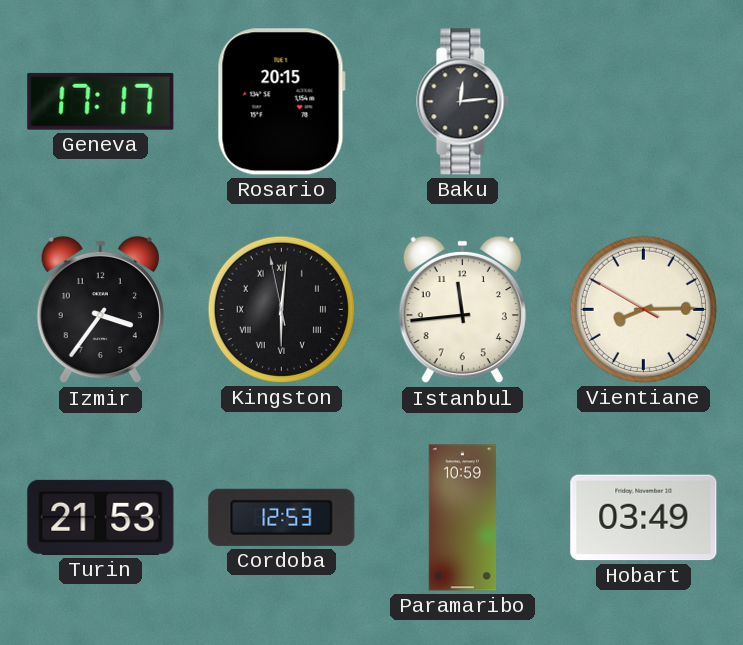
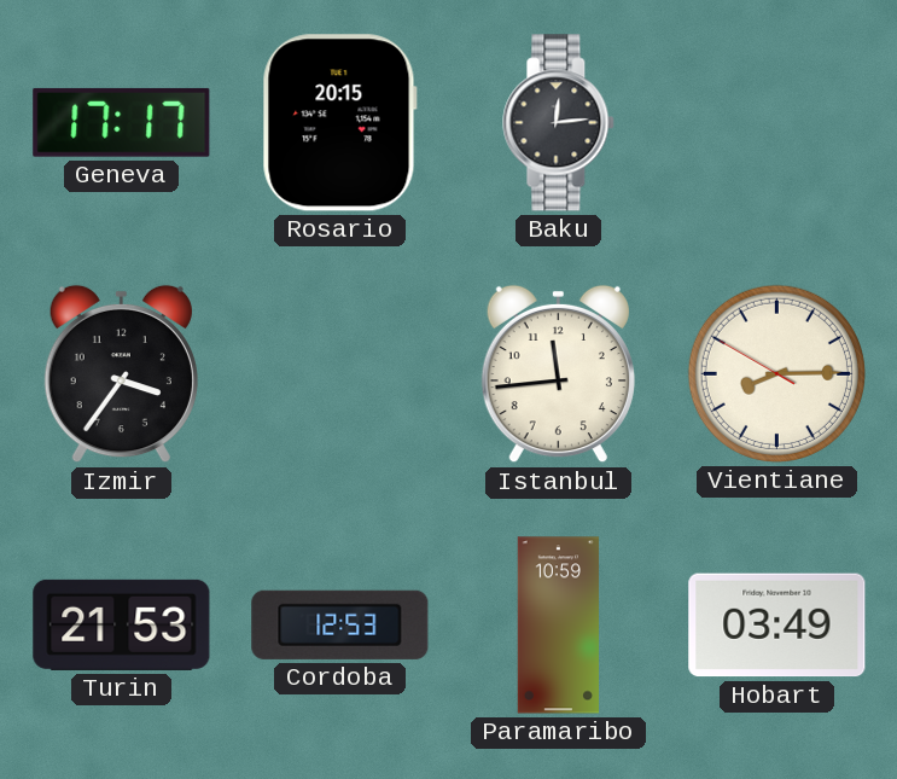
Kingston: 6:00 -> none
